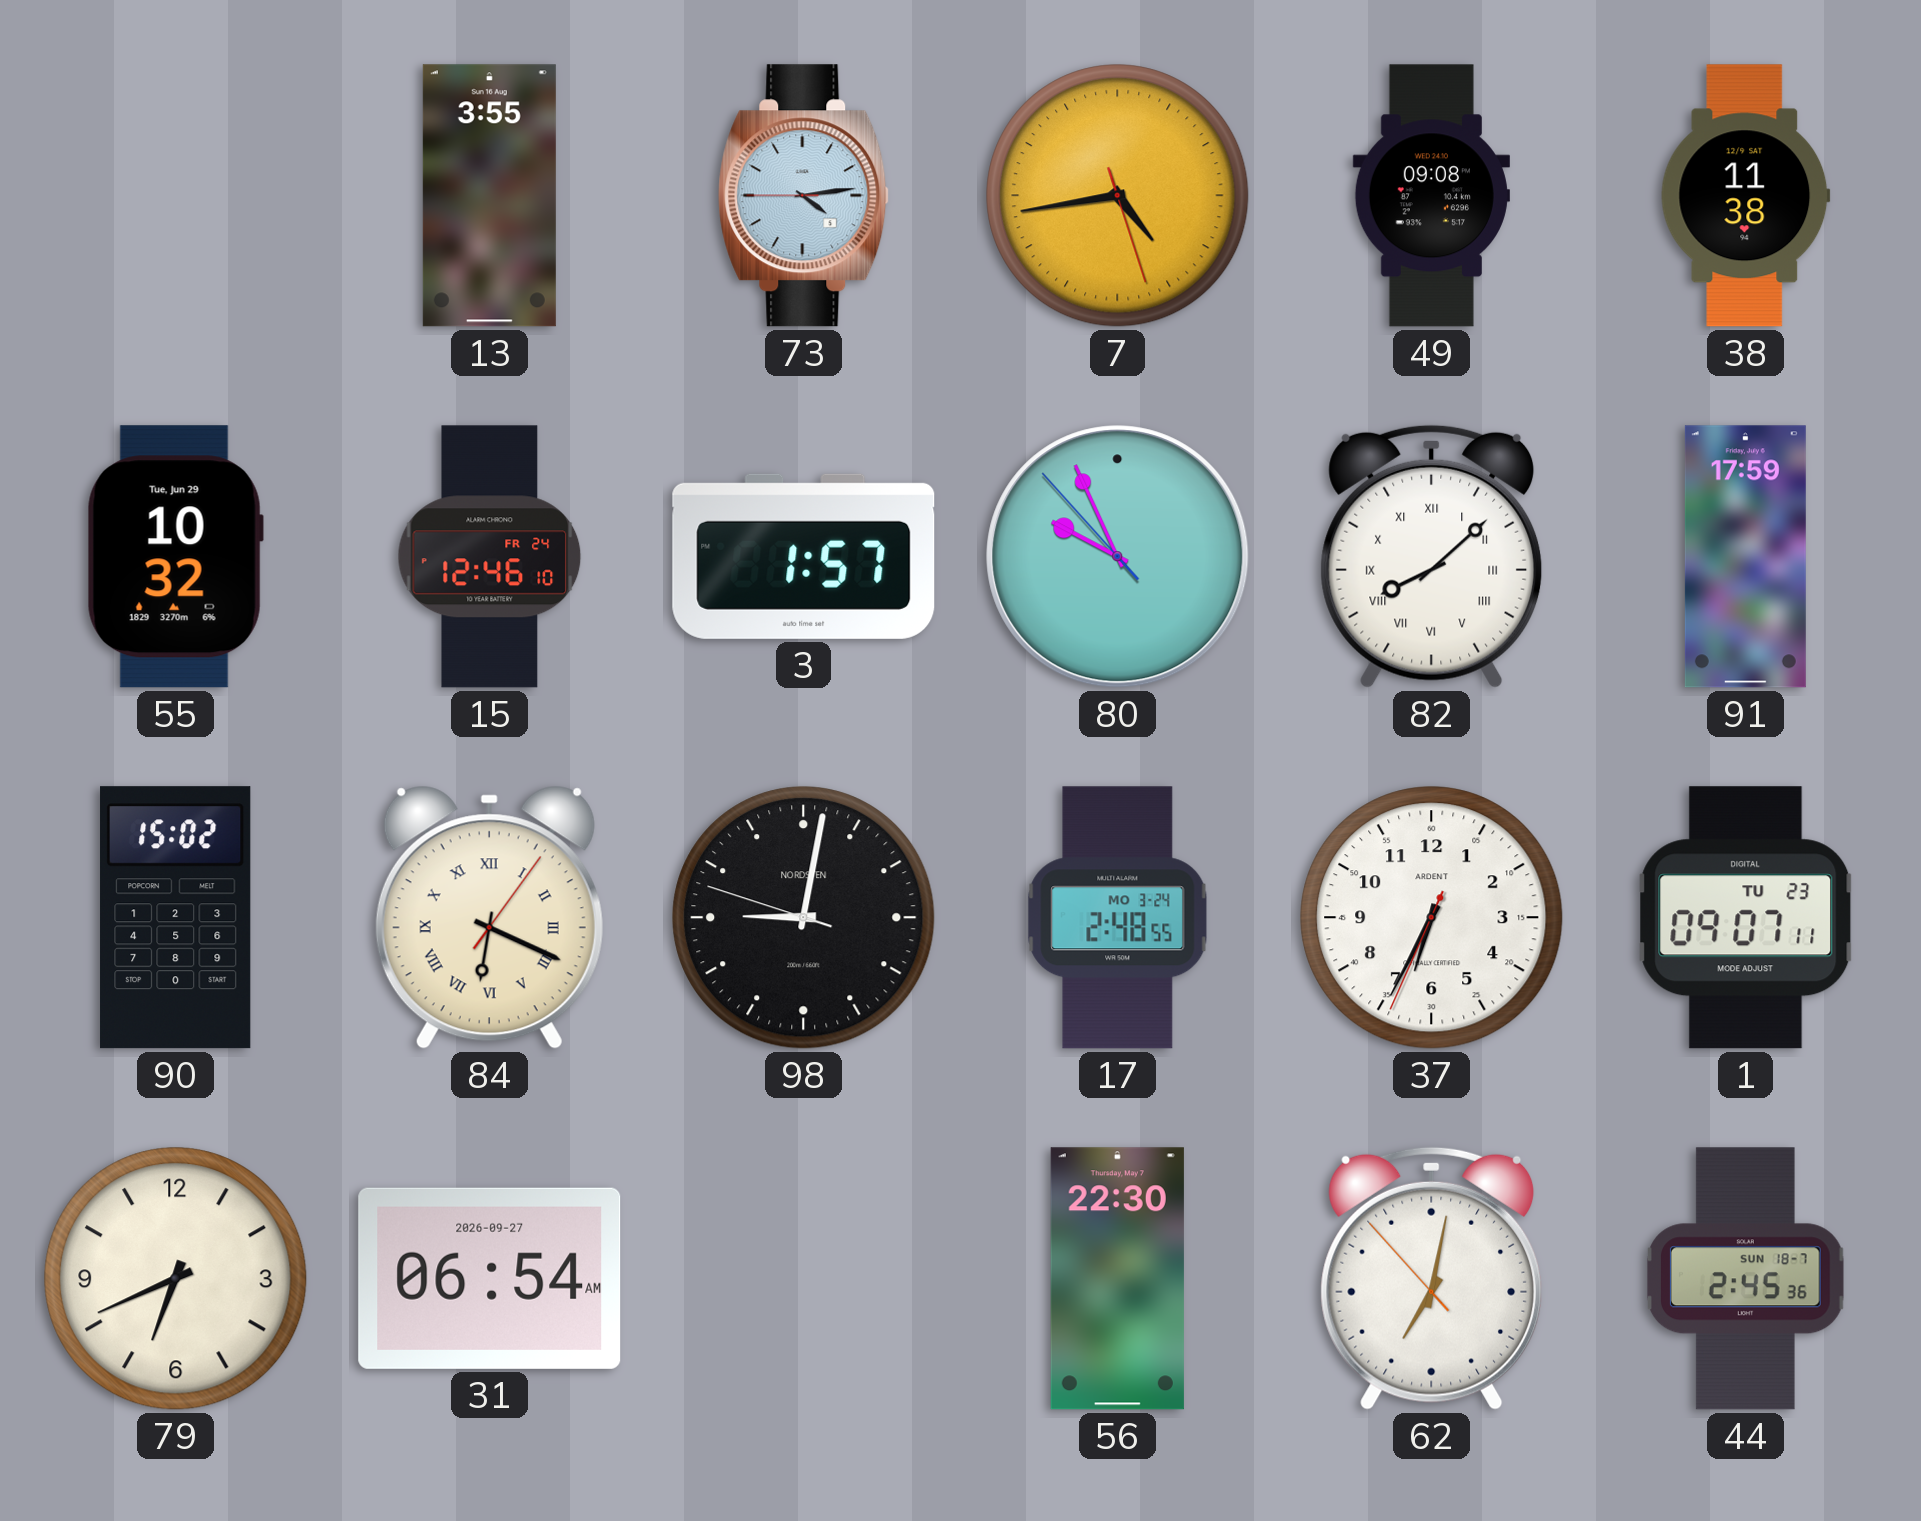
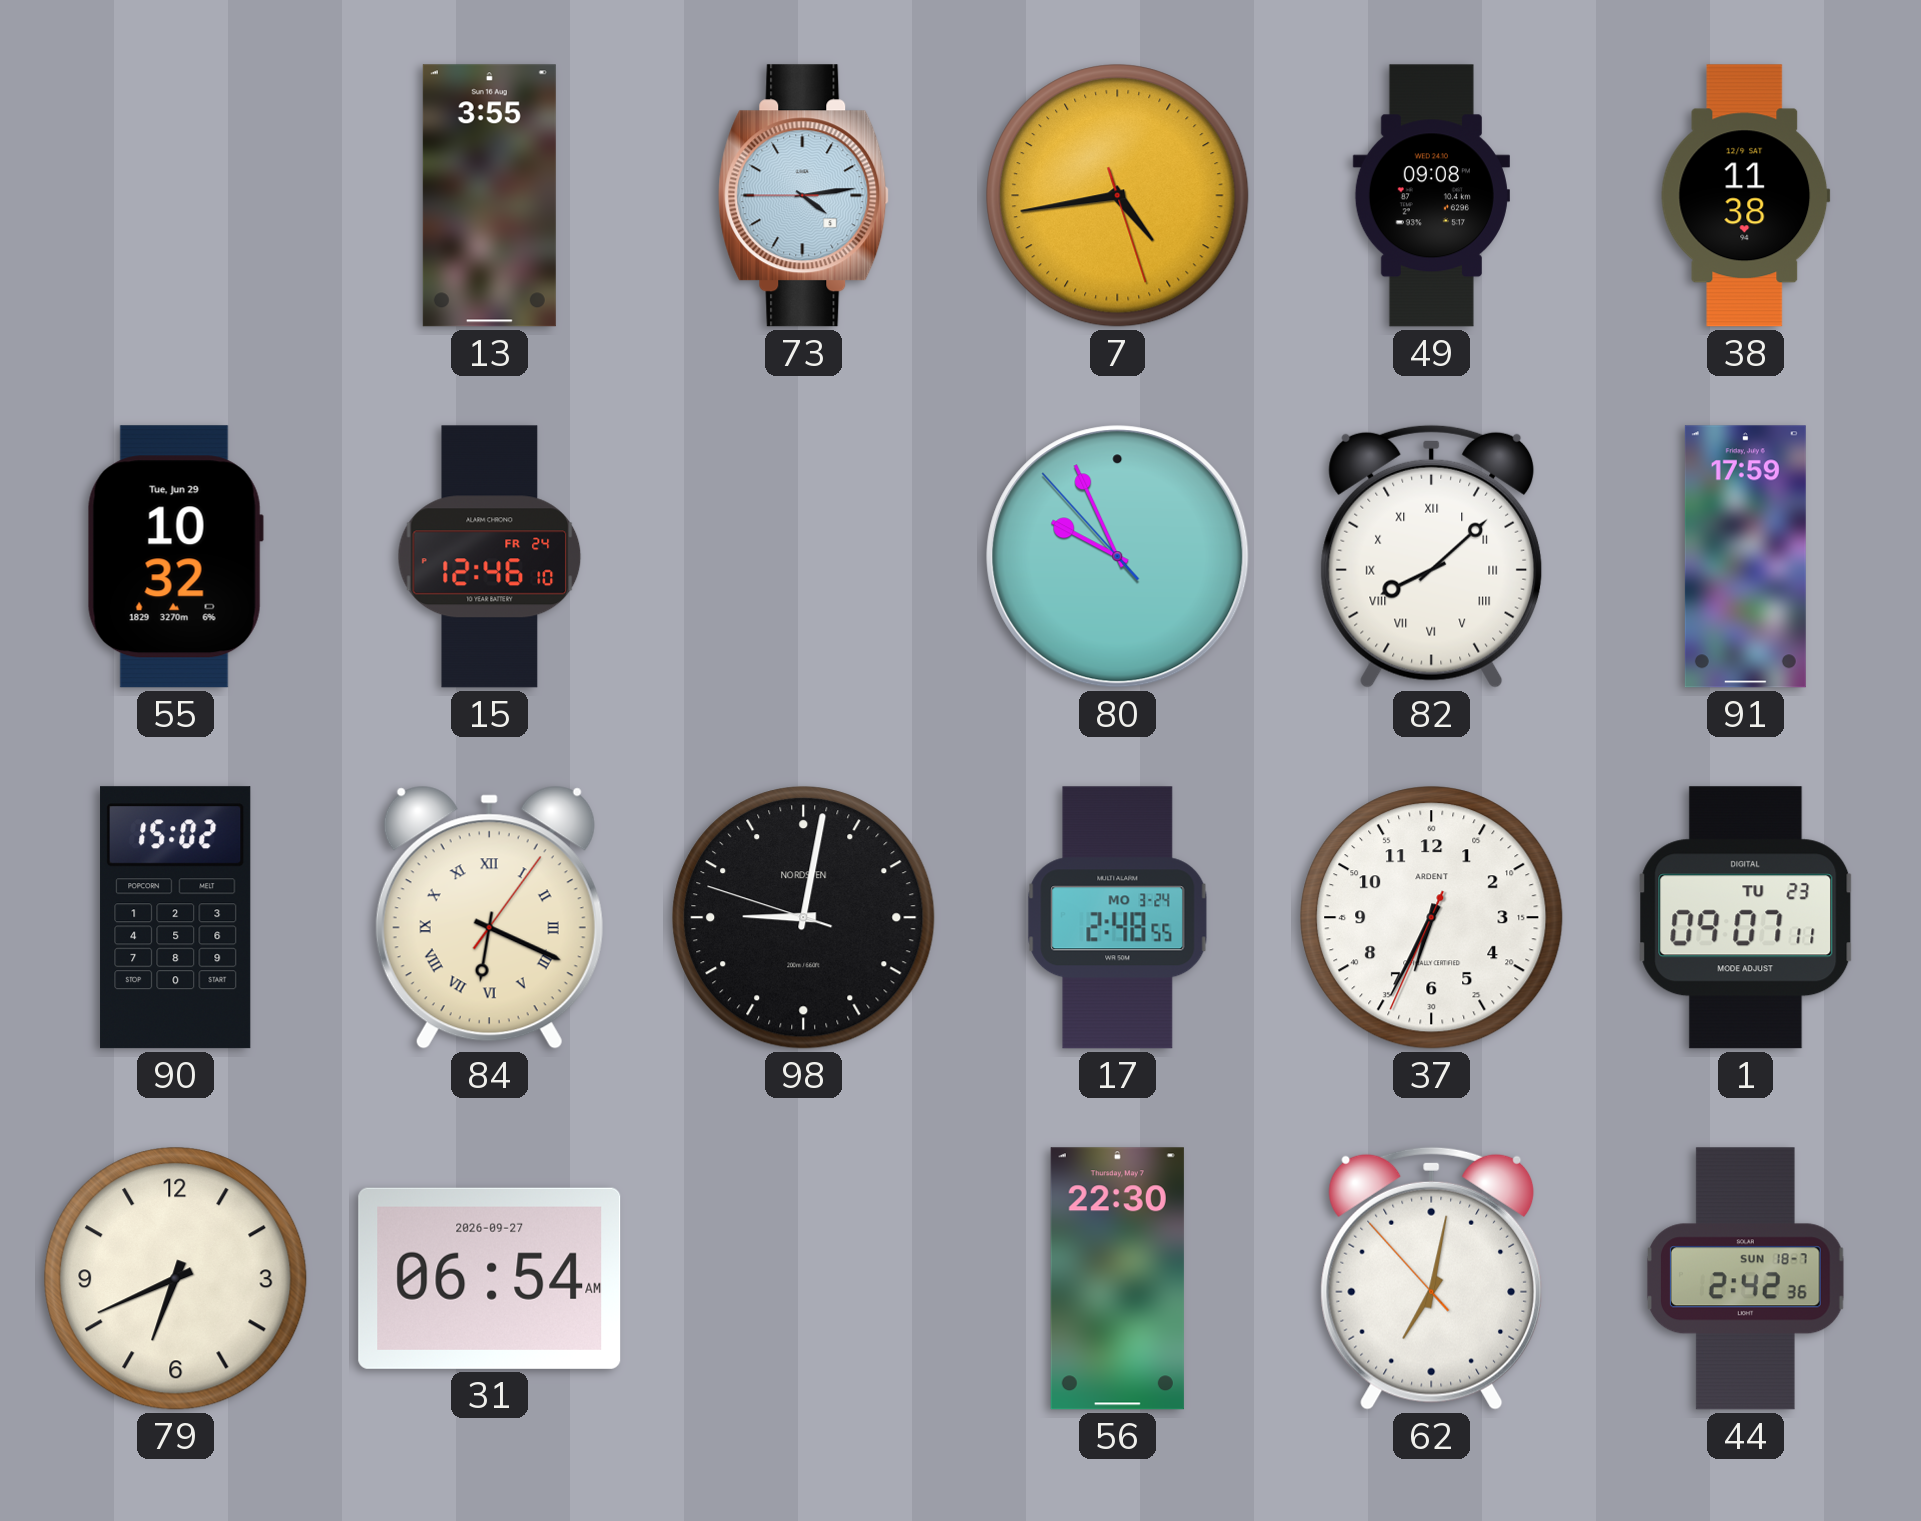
3: 1:57 -> none
44: 2:45 -> 2:42
